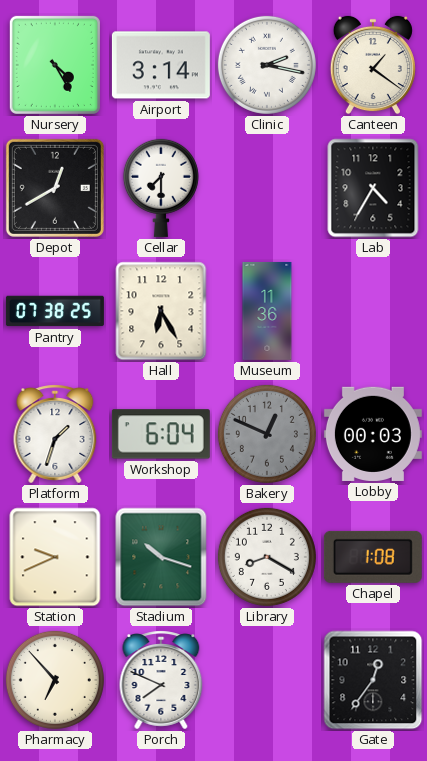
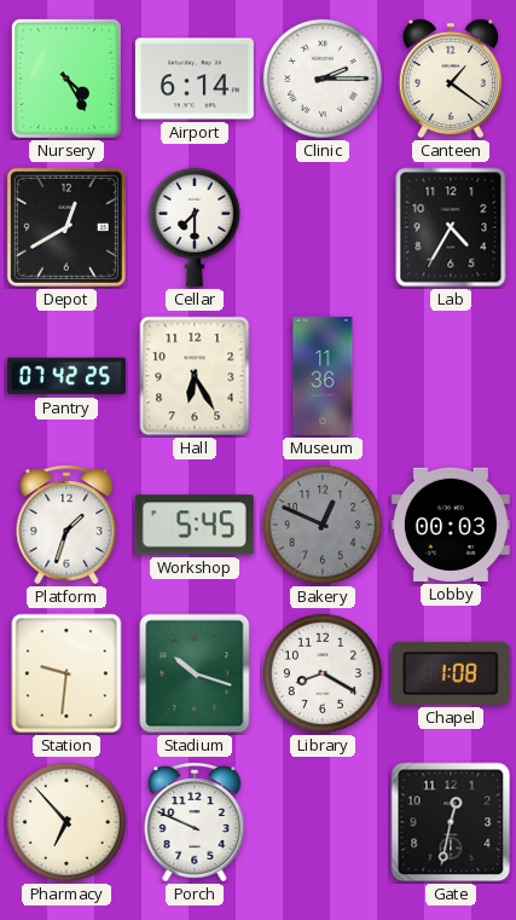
Airport: 3:14 -> 6:14
Clinic: 2:17 -> 2:15
Pantry: 07:38 -> 07:42
Workshop: 6:04 -> 5:45
Station: 9:41 -> 9:31
Porch: 7:49 -> 9:49
Gate: 12:36 -> 12:32
